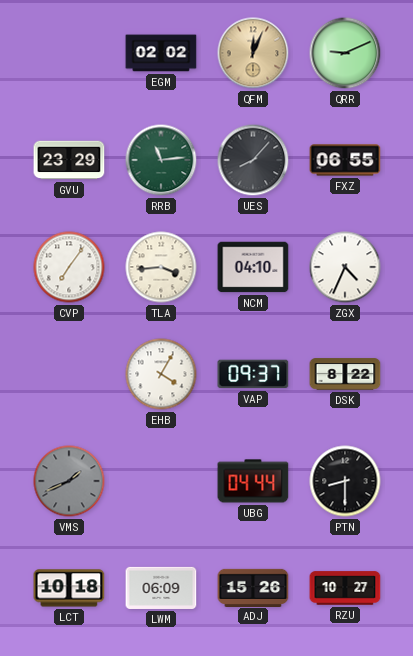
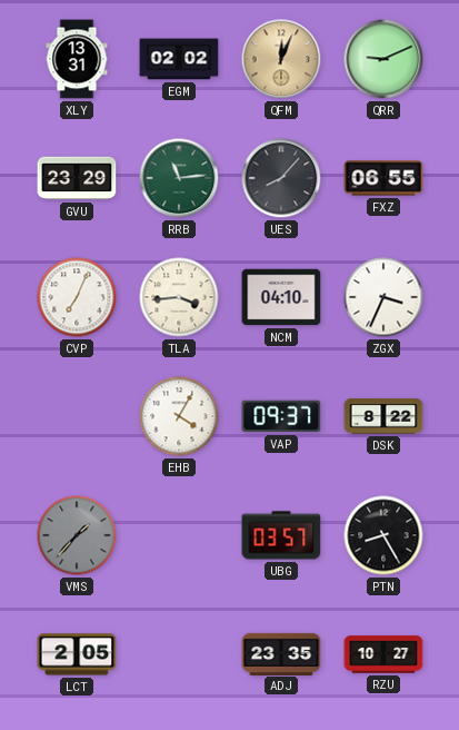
XLY: none -> 13:31
CVP: 7:06 -> 7:04
ZGX: 4:34 -> 3:34
VMS: 1:41 -> 1:37
UBG: 04:44 -> 03:57
PTN: 8:30 -> 8:25
LCT: 10:18 -> 2:05
LWM: 06:09 -> none
ADJ: 15:26 -> 23:35
